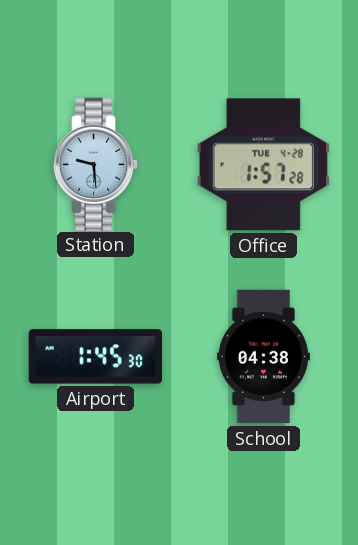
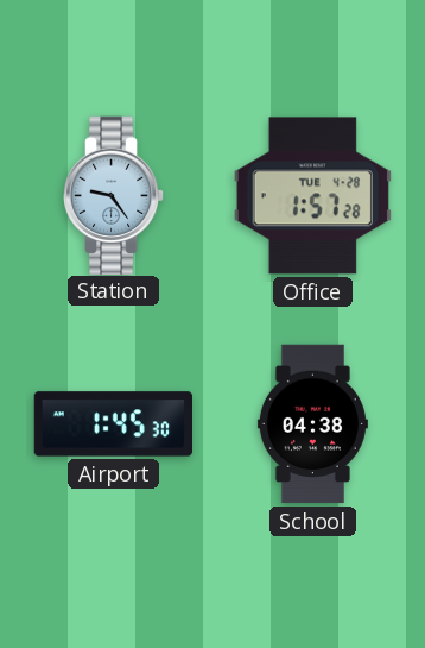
Station: 9:29 -> 9:24
